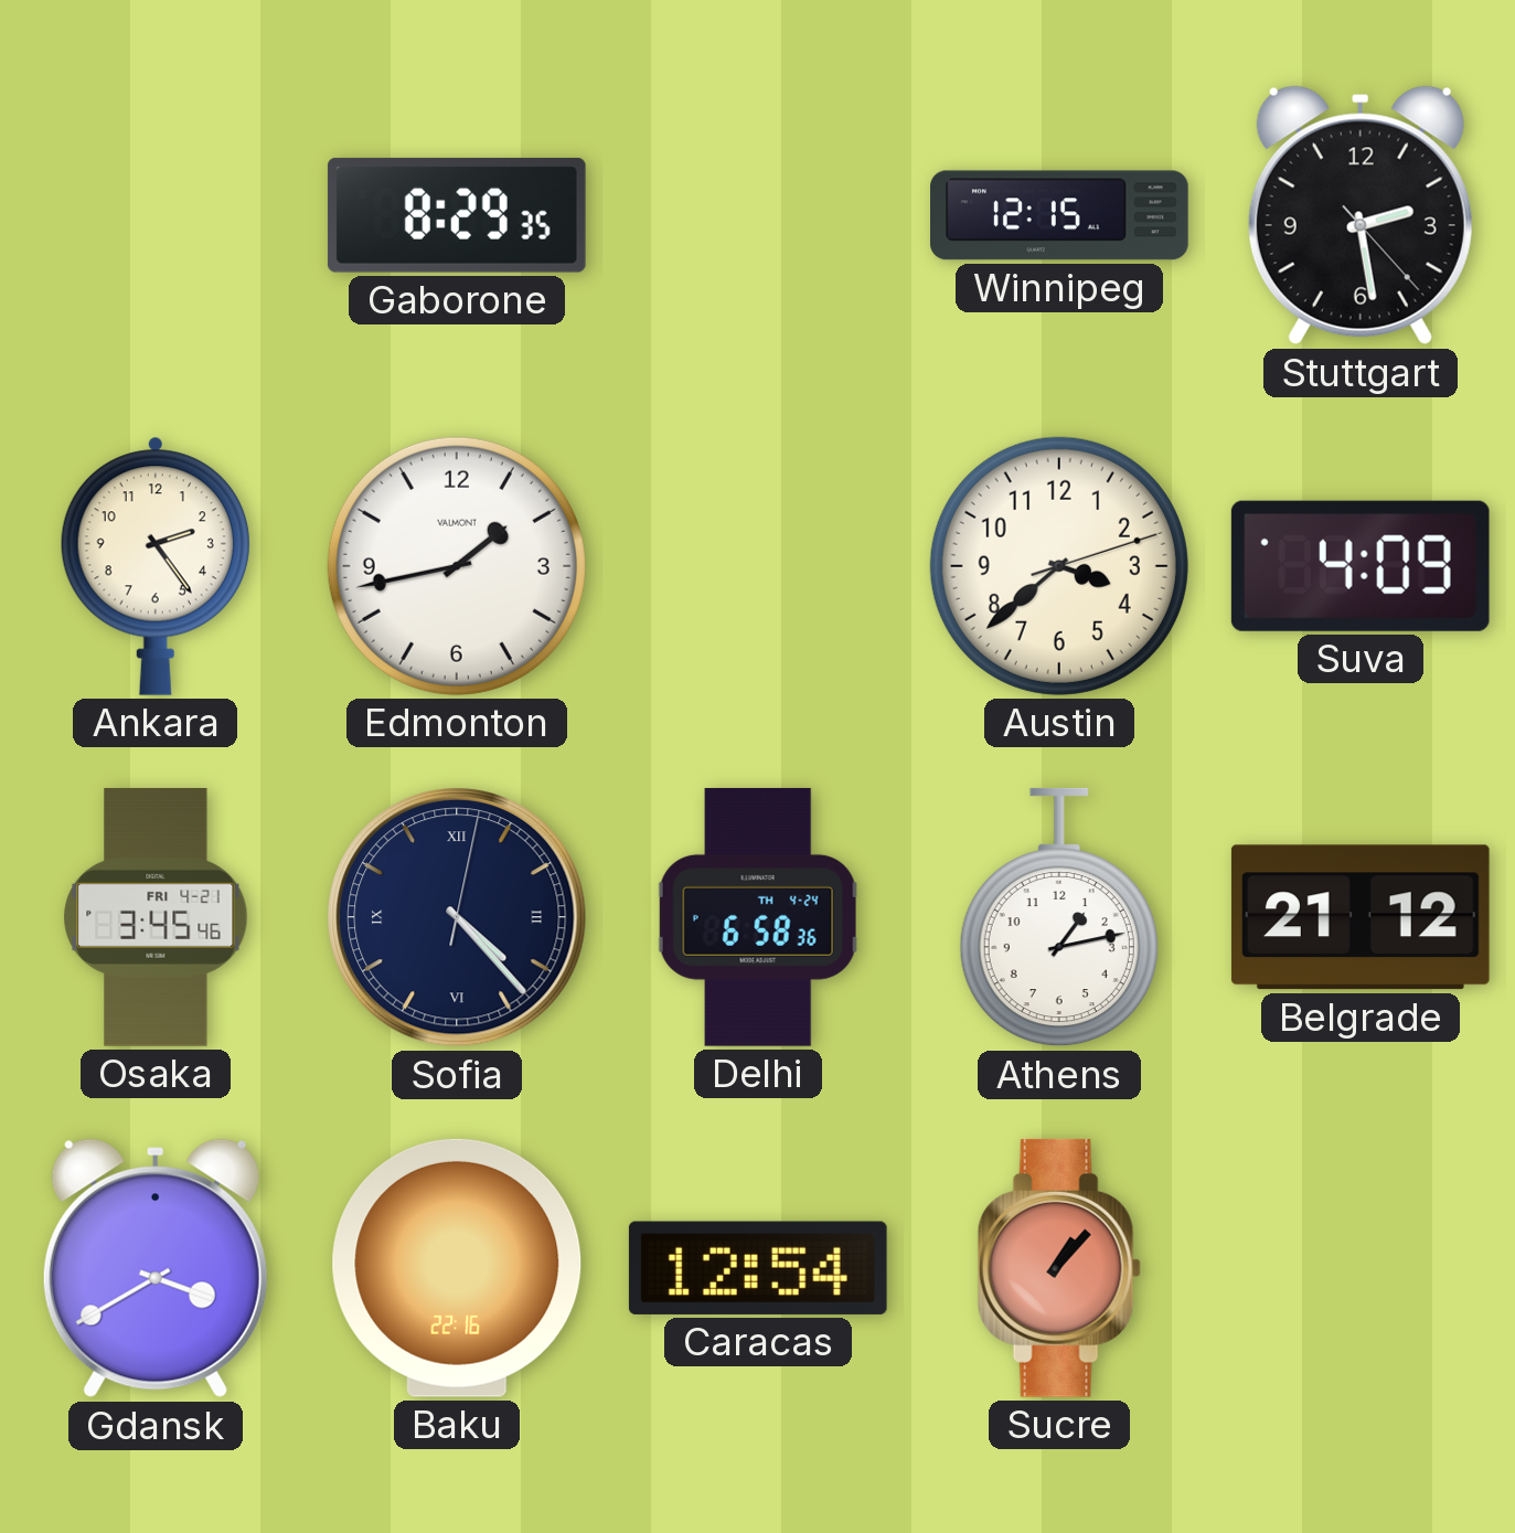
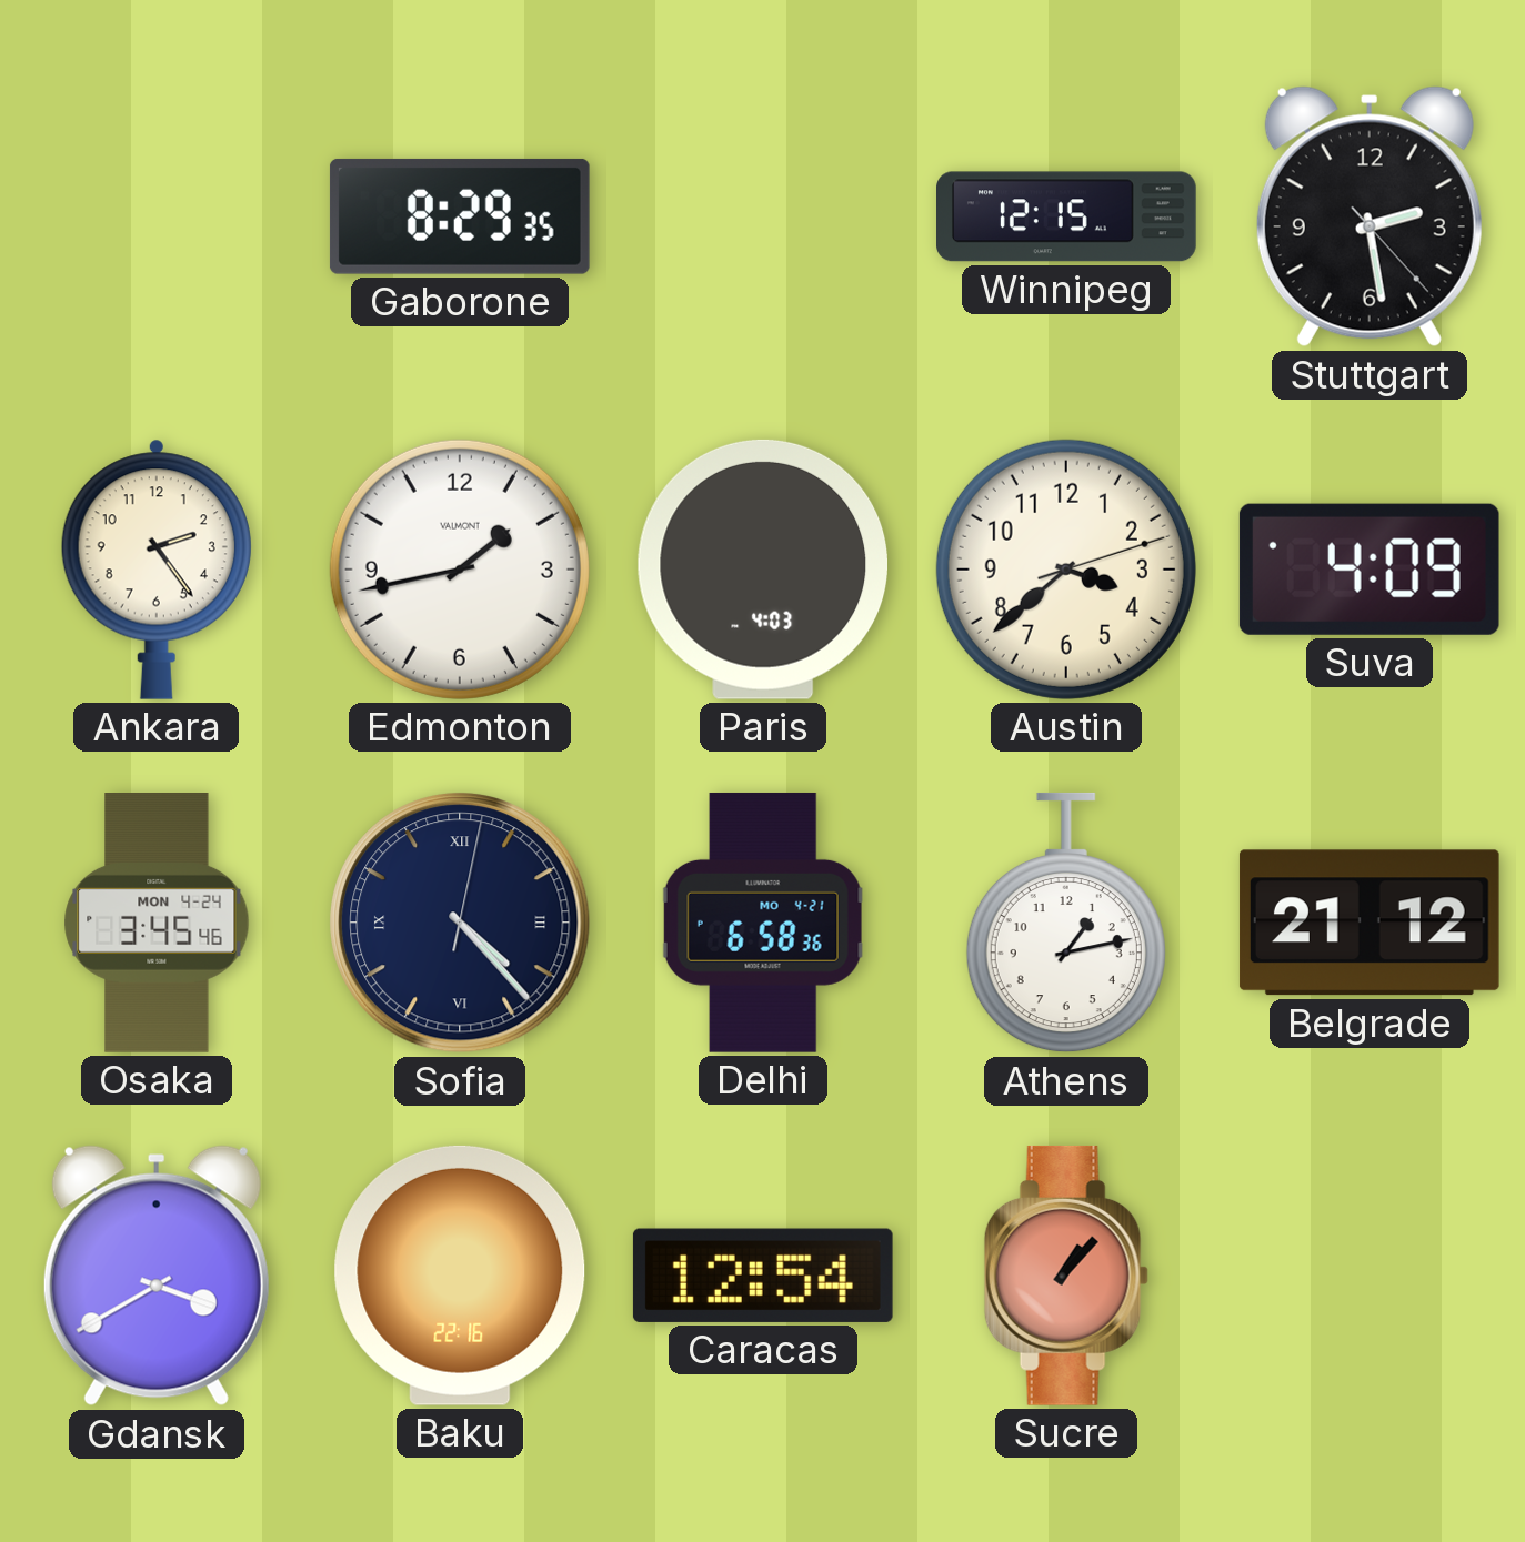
Paris: none -> 4:03
Osaka date: FRI 4-21 -> MON 4-24
Delhi date: TH 4-24 -> MO 4-21
